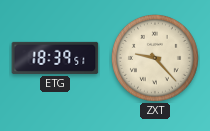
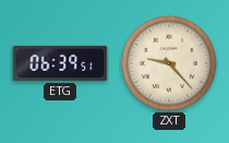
ETG: 18:39 -> 06:39
